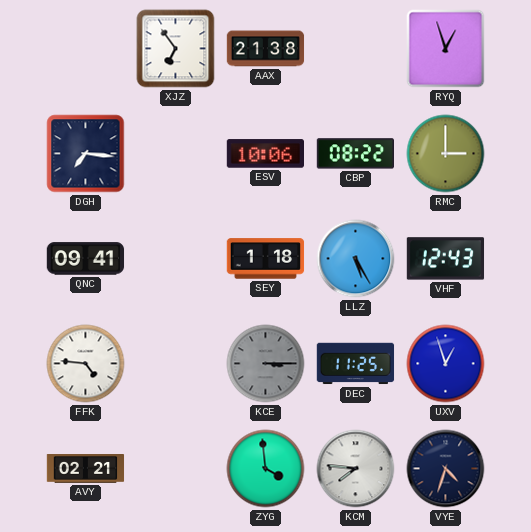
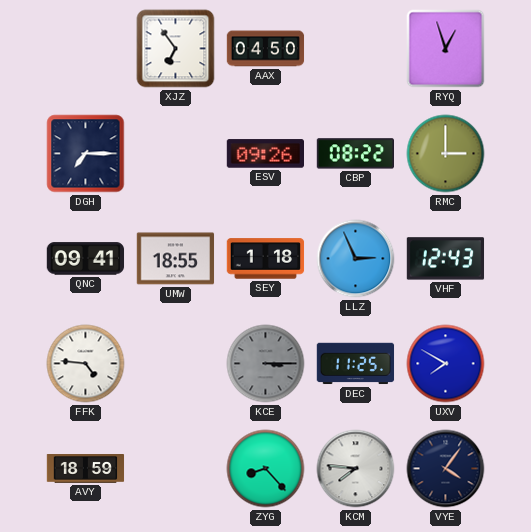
AAX: 21:38 -> 04:50
DGH: 7:16 -> 7:15
ESV: 10:06 -> 09:26
UMW: none -> 18:55
LLZ: 5:25 -> 2:56
UXV: 12:57 -> 7:50
AVY: 02:21 -> 18:59
ZYG: 3:59 -> 8:23
VYE: 4:33 -> 4:06
